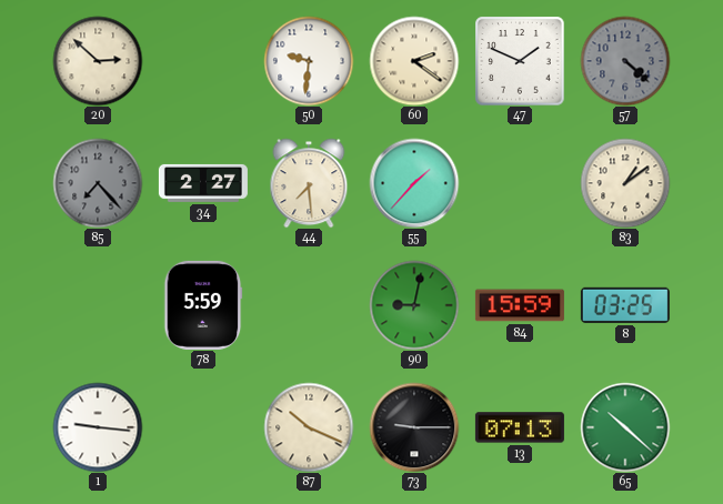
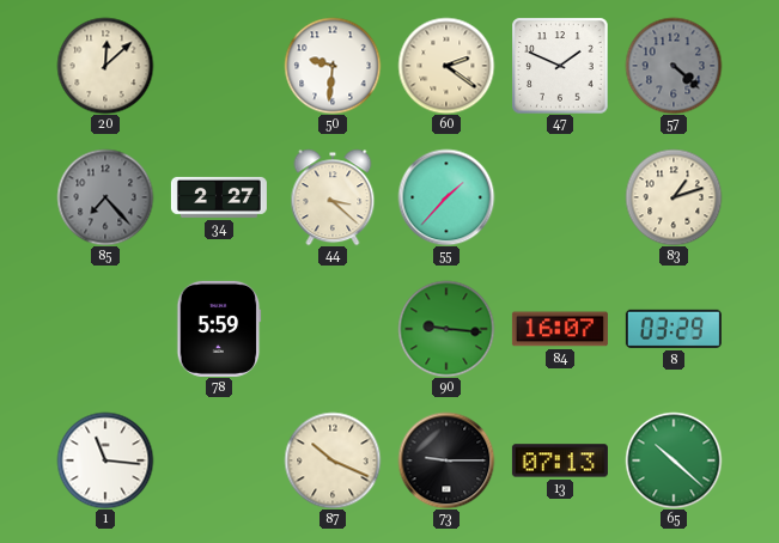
20: 2:52 -> 12:08
44: 7:29 -> 3:22
83: 1:09 -> 1:12
90: 9:02 -> 9:16
84: 15:59 -> 16:07
8: 03:25 -> 03:29
1: 9:16 -> 11:16
